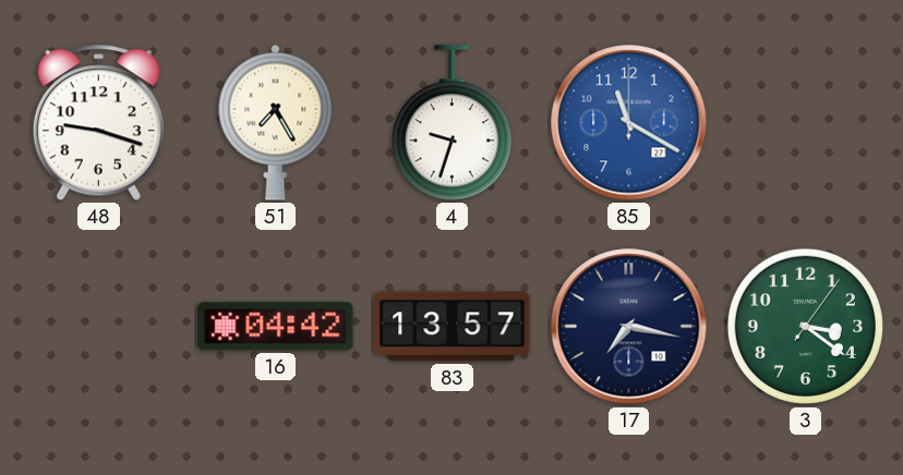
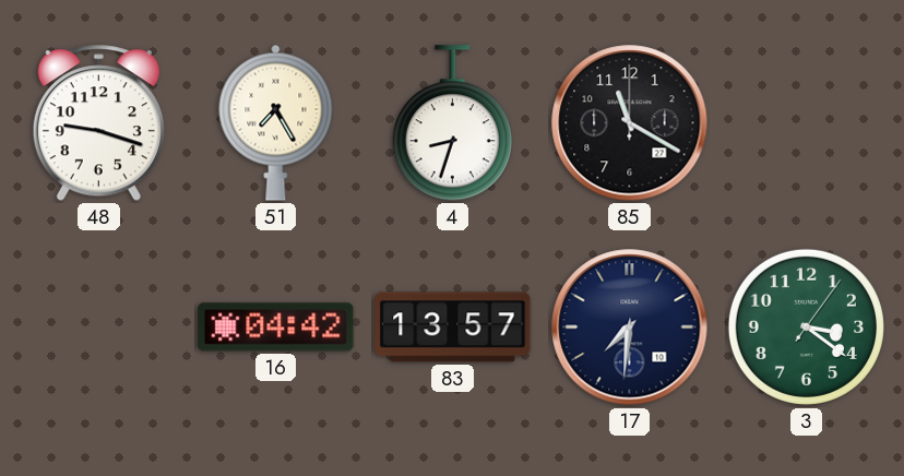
4: 9:33 -> 8:33
85 dial: blue -> black
17: 7:17 -> 7:31
